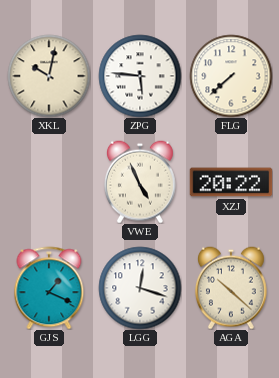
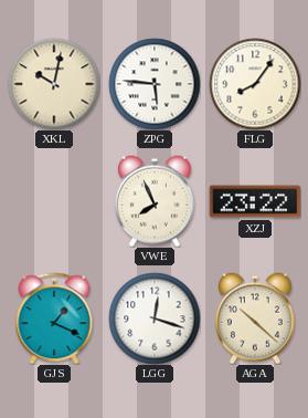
FLG: 7:38 -> 8:06
VWE: 4:56 -> 7:56
XZJ: 20:22 -> 23:22
